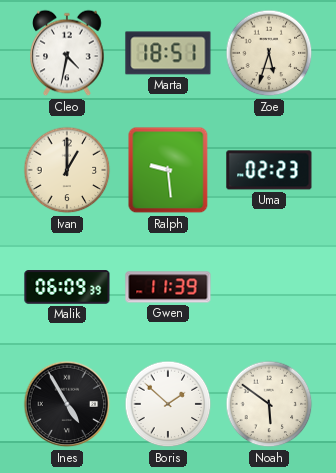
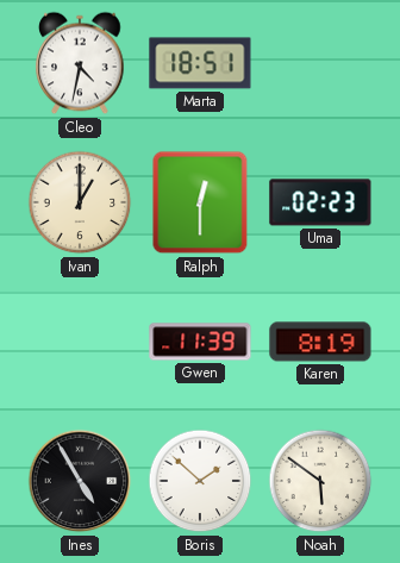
Zoe: 5:33 -> none
Ralph: 9:29 -> 12:30
Malik: 06:09 -> none
Karen: none -> 8:19
